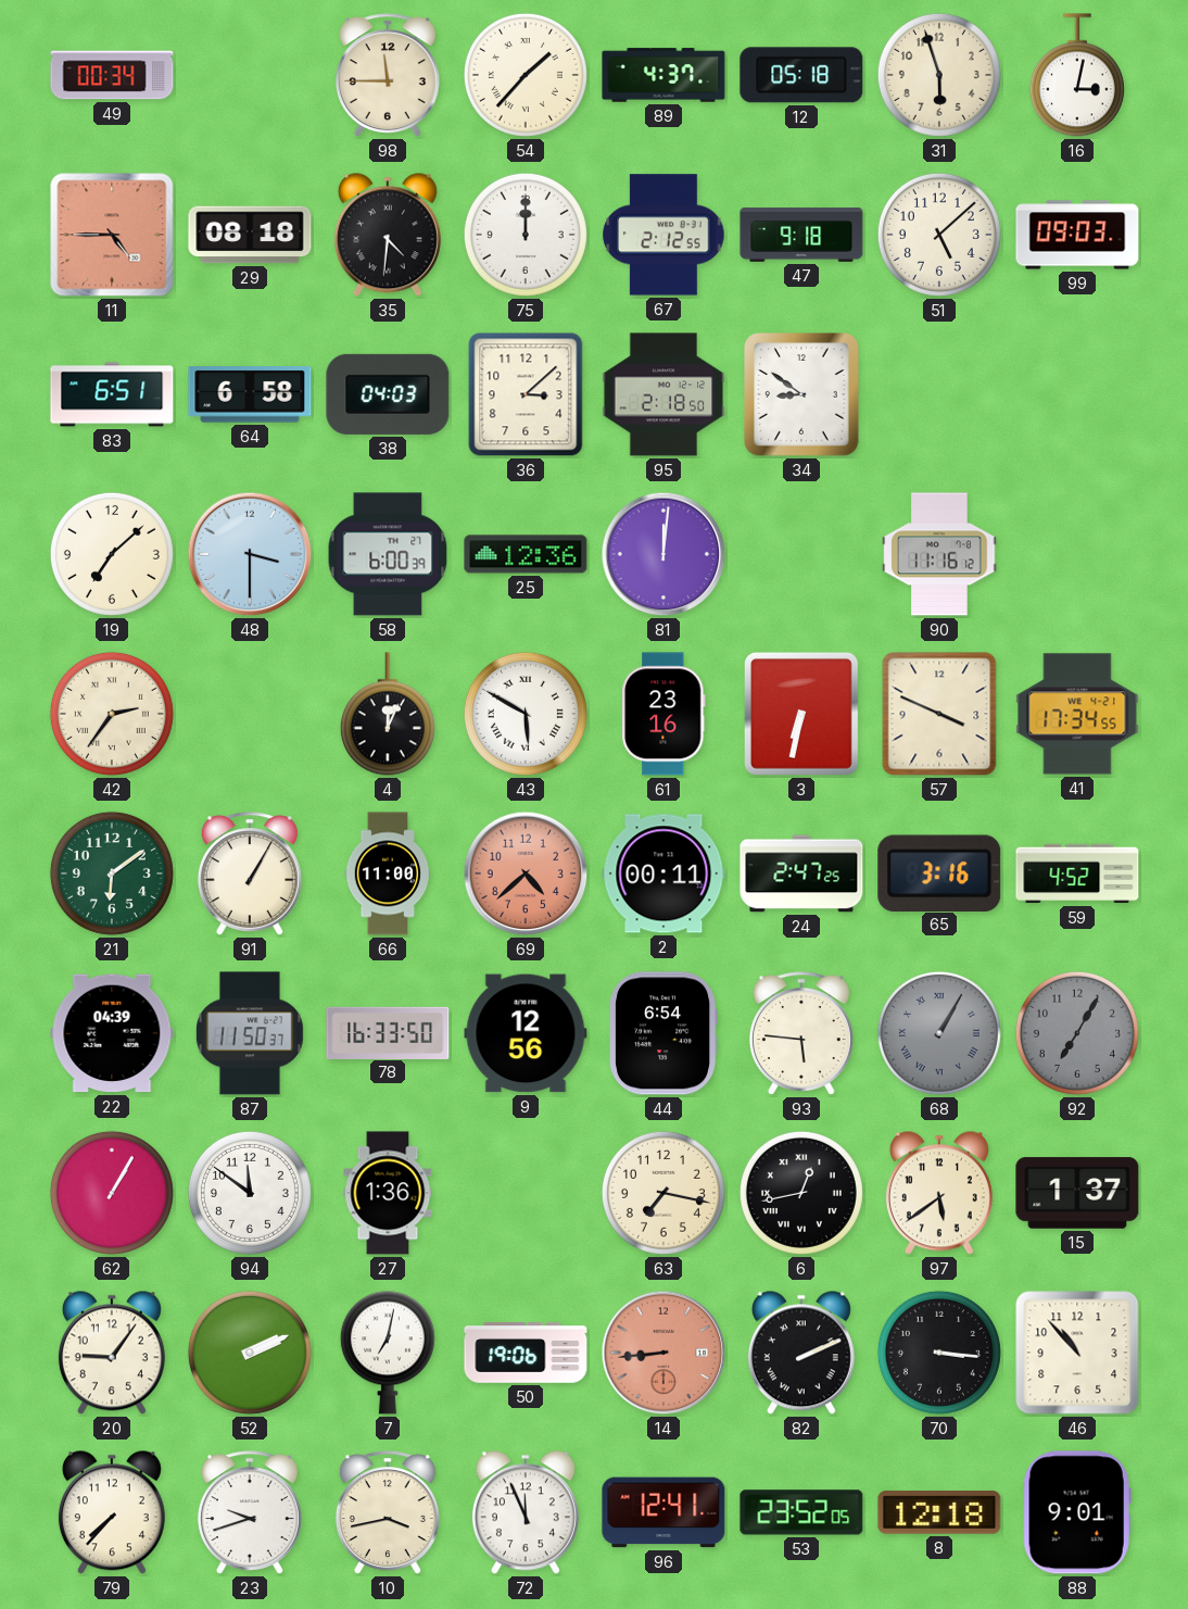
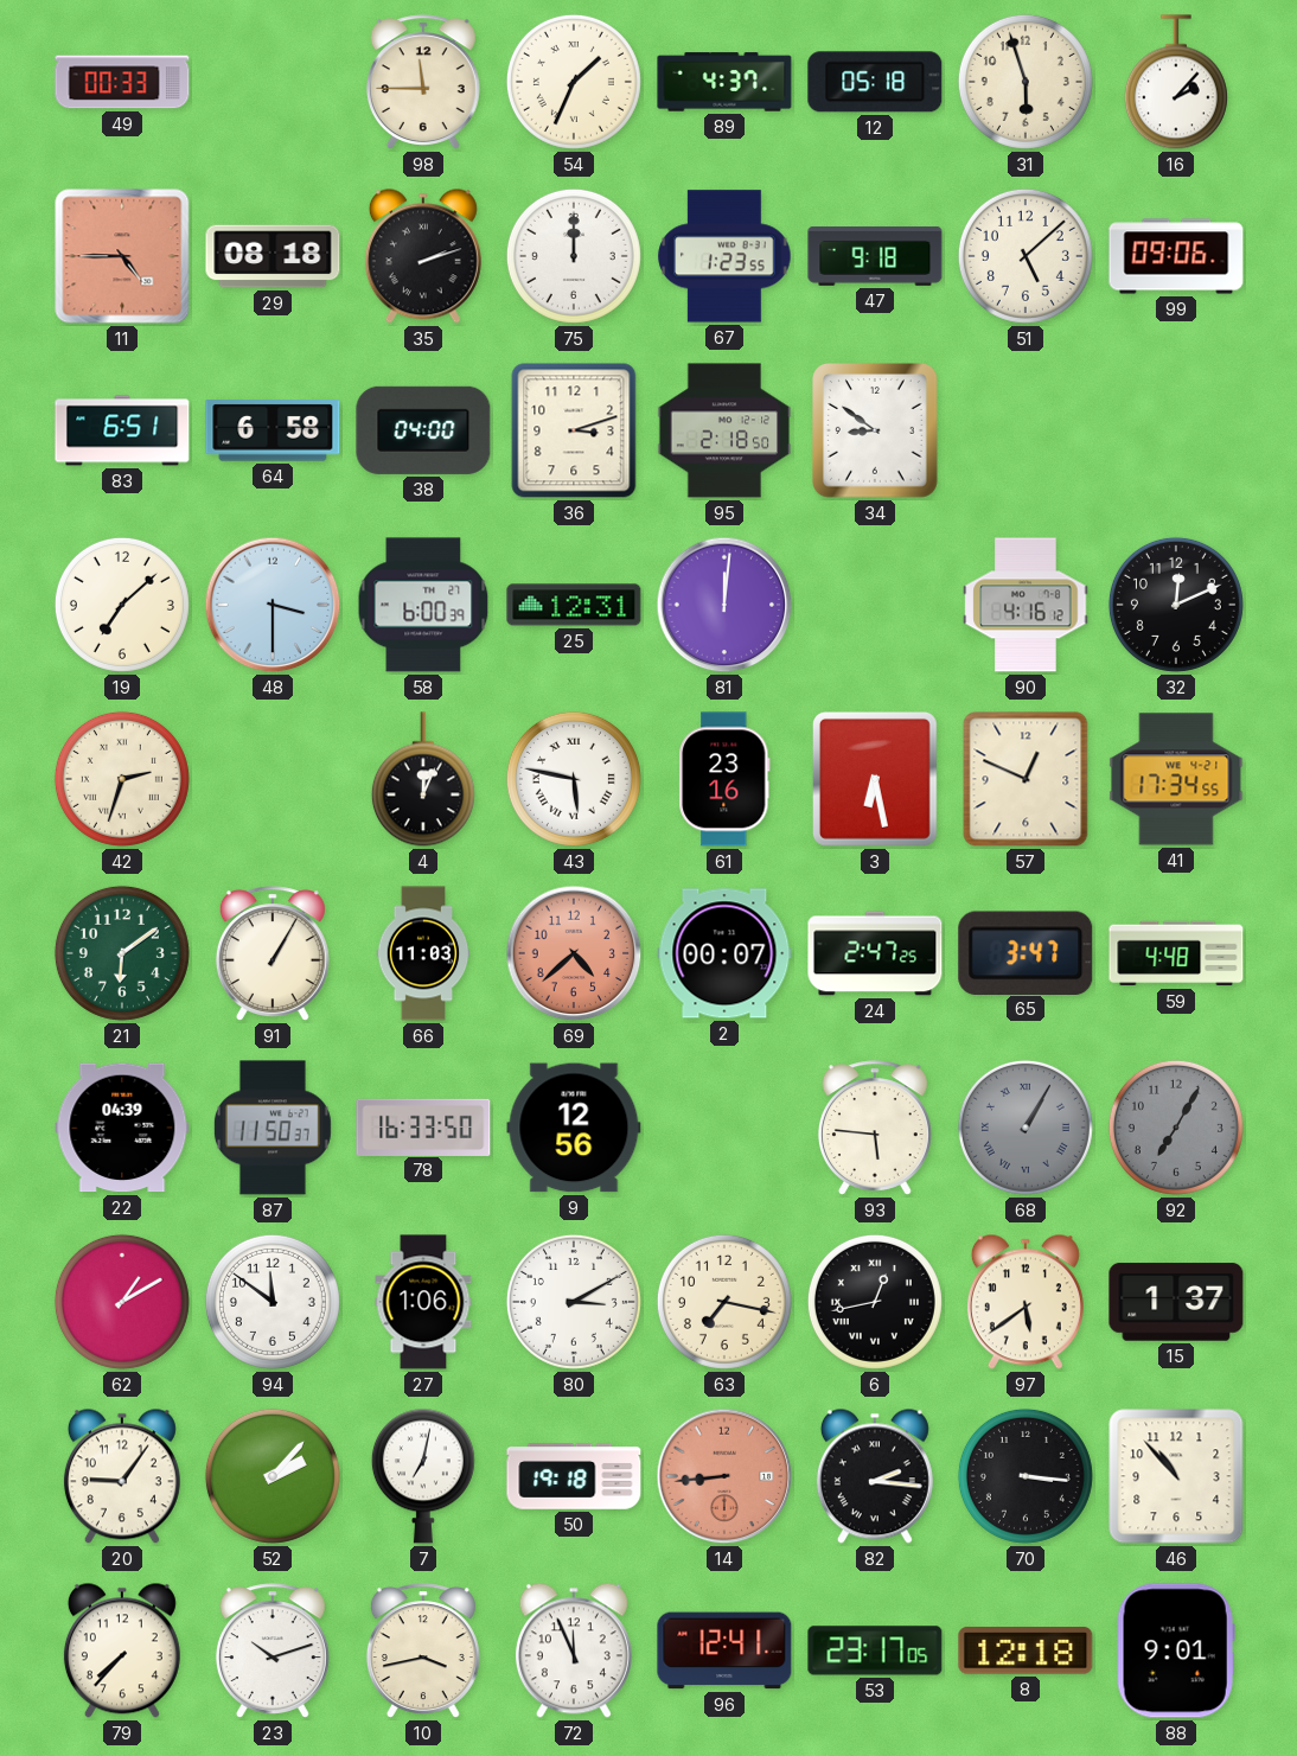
49: 00:34 -> 00:33
54: 1:37 -> 1:34
16: 3:02 -> 2:07
35: 4:31 -> 2:12
67: 2:12 -> 1:23
99: 09:03 -> 09:06
38: 04:03 -> 04:00
36: 3:08 -> 3:12
25: 12:36 -> 12:31
90: 11:16 -> 4:16
32: none -> 12:11
42: 2:36 -> 2:33
43: 5:50 -> 5:47
3: 6:32 -> 6:28
57: 3:49 -> 12:49
66: 11:00 -> 11:03
2: 00:11 -> 00:07
65: 3:16 -> 3:47
59: 4:52 -> 4:48
44: 6:54 -> none
62: 1:05 -> 1:10
27: 1:36 -> 1:06
80: none -> 3:10
52: 2:11 -> 2:07
50: 19:06 -> 19:18
82: 2:11 -> 2:16
23: 9:42 -> 10:12
53: 23:52 -> 23:17
